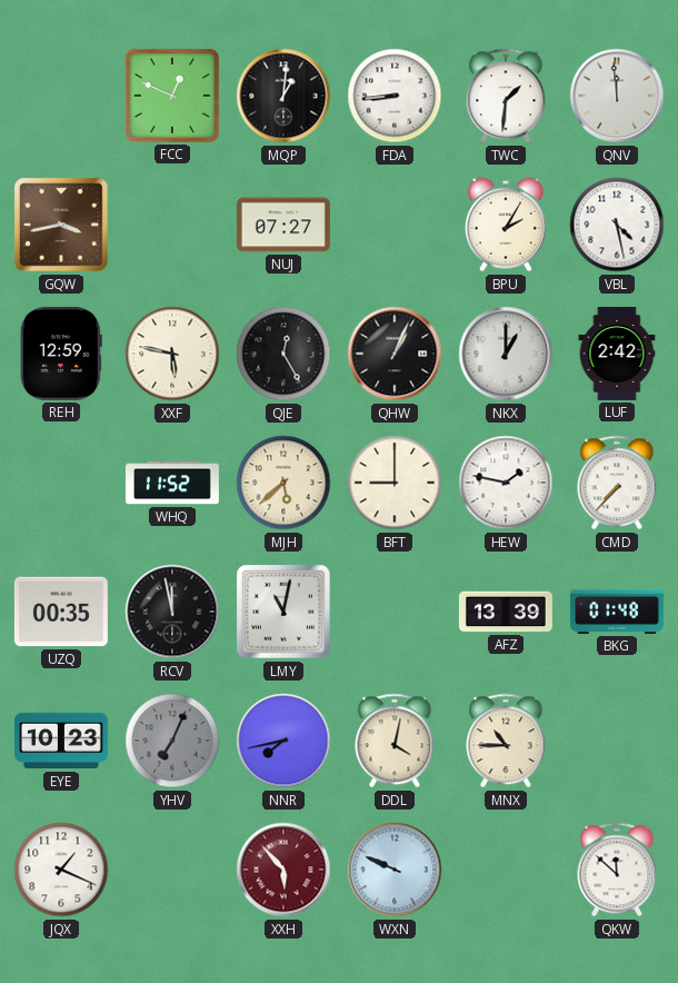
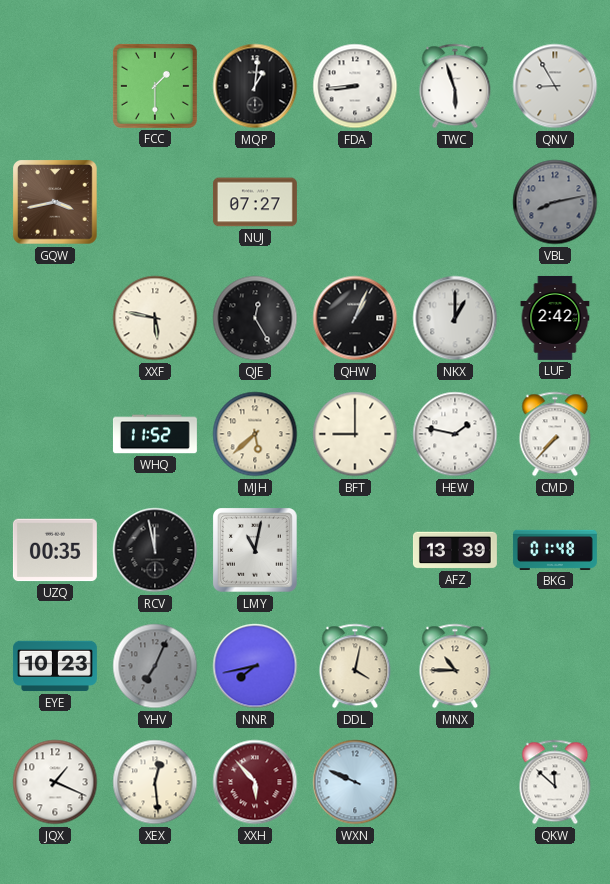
FCC: 12:49 -> 1:30
TWC: 1:31 -> 5:57
QNV: 11:59 -> 8:55
BPU: 2:05 -> none
VBL: 4:28 -> 8:13
VBL dial: white -> grey
REH: 12:59 -> none
XEX: none -> 12:29
